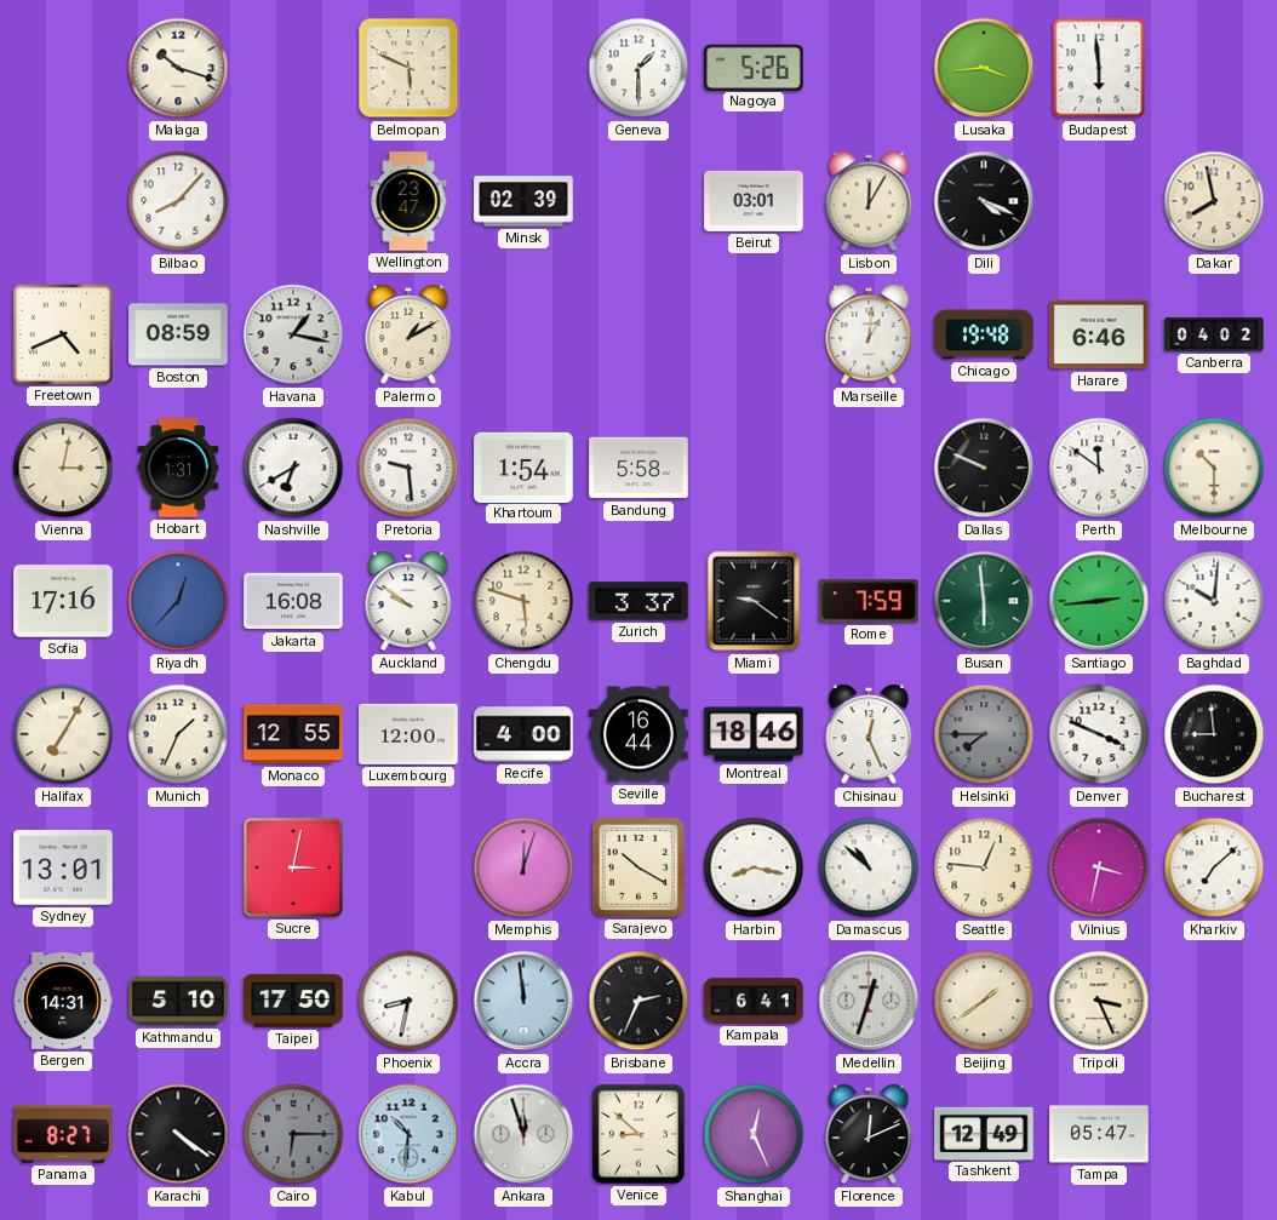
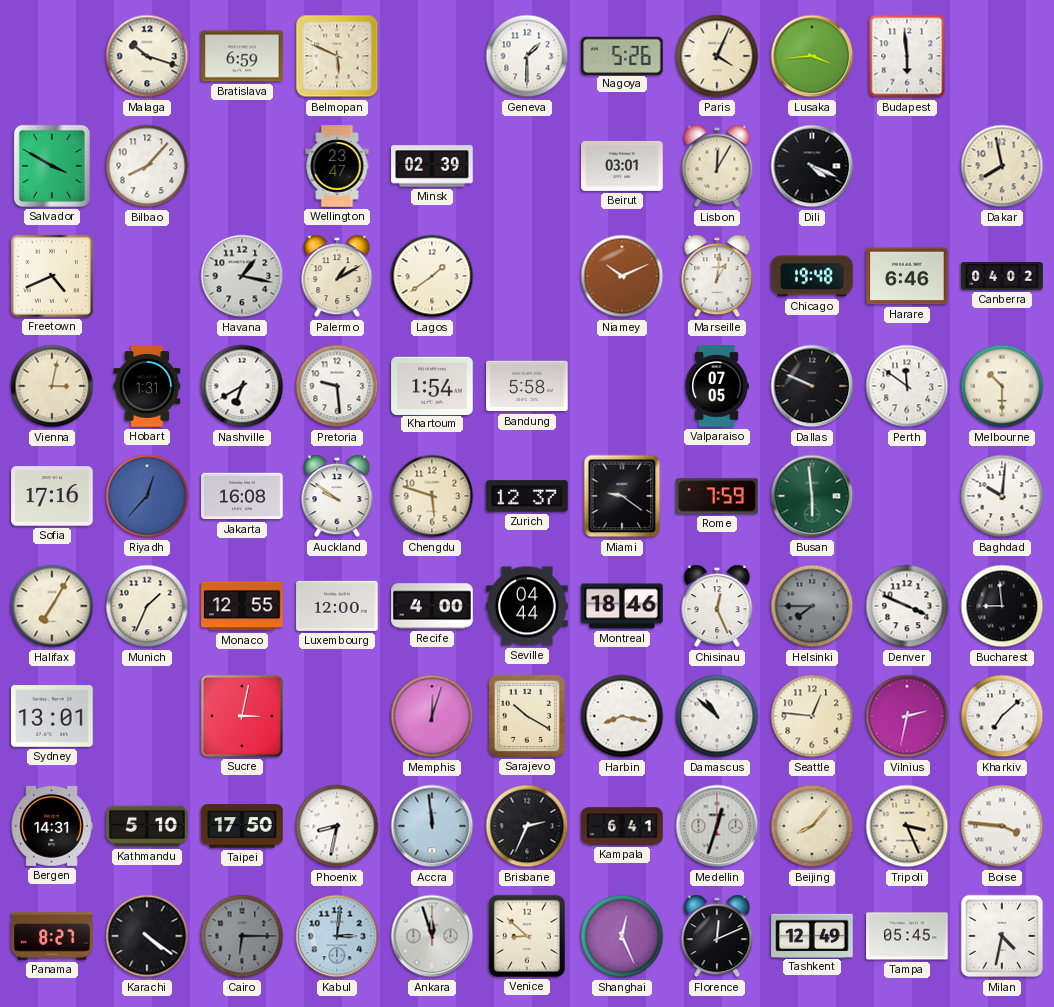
Bratislava: none -> 6:59
Paris: none -> 4:04
Salvador: none -> 3:50
Boston: 08:59 -> none
Lagos: none -> 1:39
Niamey: none -> 10:11
Valparaiso: none -> 07:05
Zurich: 3:37 -> 12:37
Santiago: 2:44 -> none
Seville: 16:44 -> 04:44
Vilnius: 3:32 -> 2:32
Beijing: 1:39 -> 8:07
Boise: none -> 3:46
Kabul: 10:31 -> 3:01
Tampa: 05:47 -> 05:45
Milan: none -> 4:32
